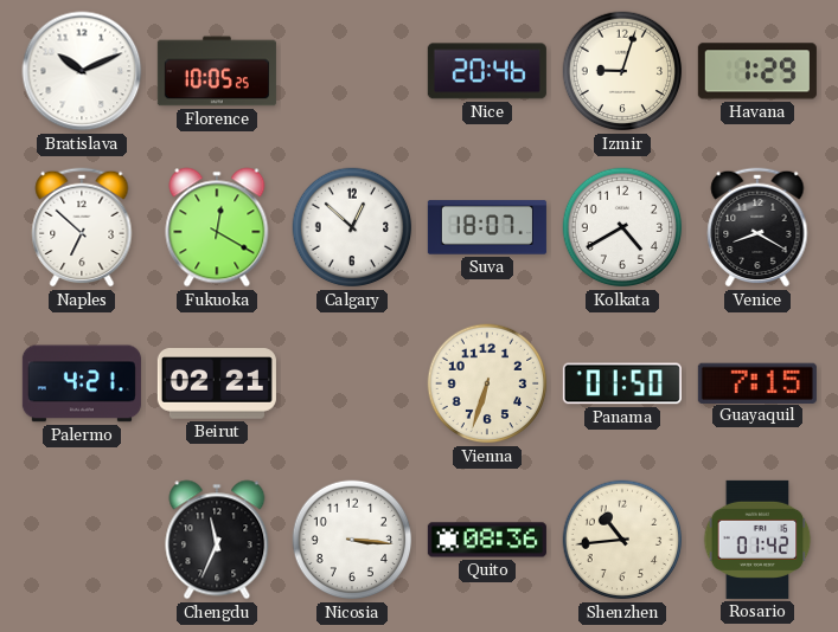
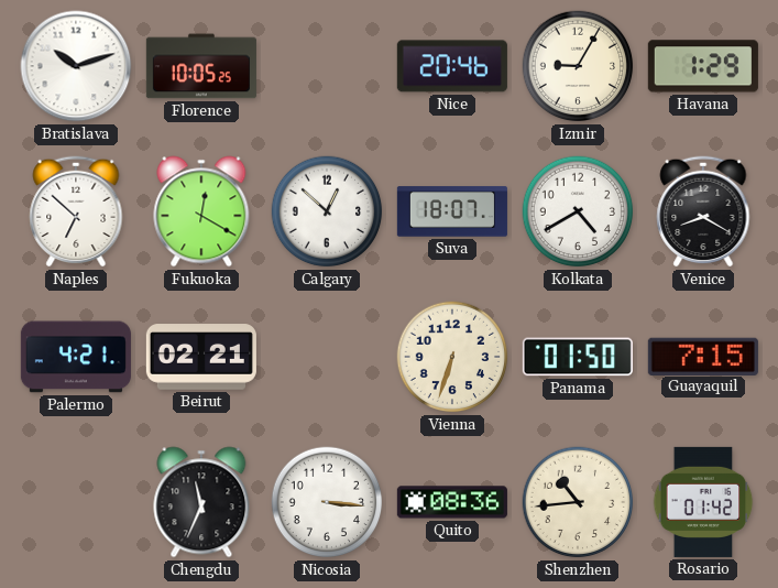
Bratislava: 10:11 -> 10:12
Izmir: 9:03 -> 9:05
